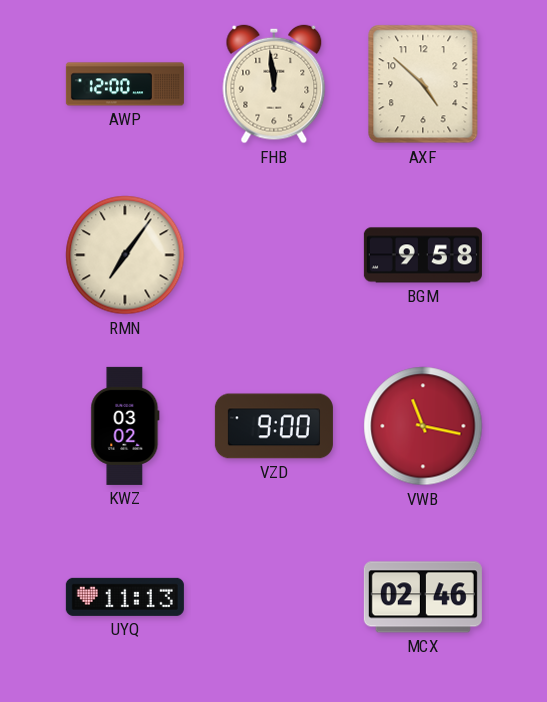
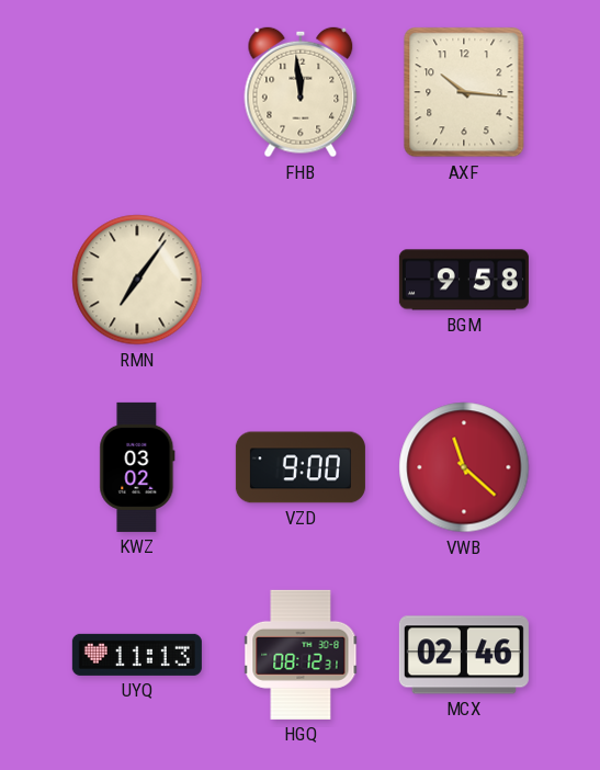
AWP: 12:00 -> none
AXF: 4:52 -> 10:16
VWB: 11:17 -> 11:22
HGQ: none -> 08:12
